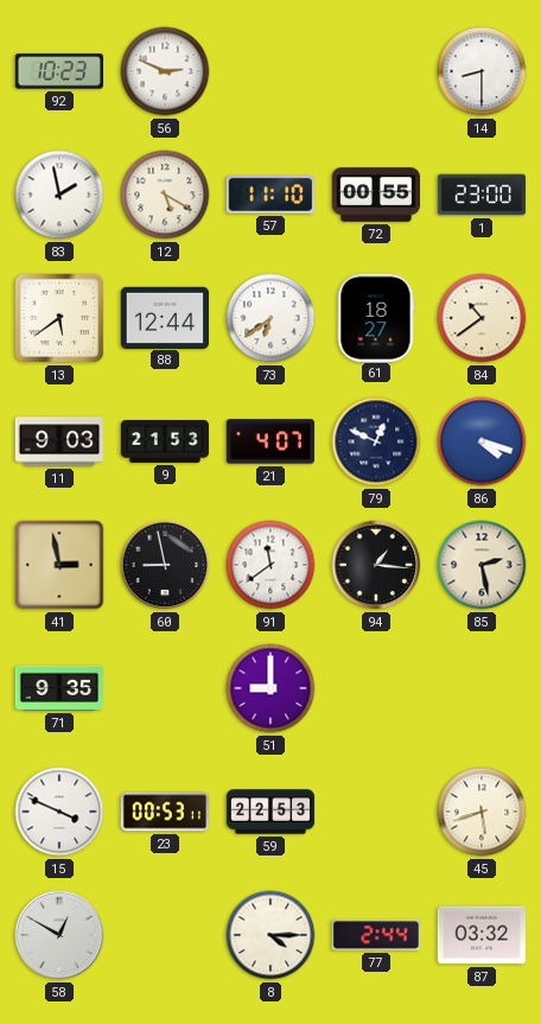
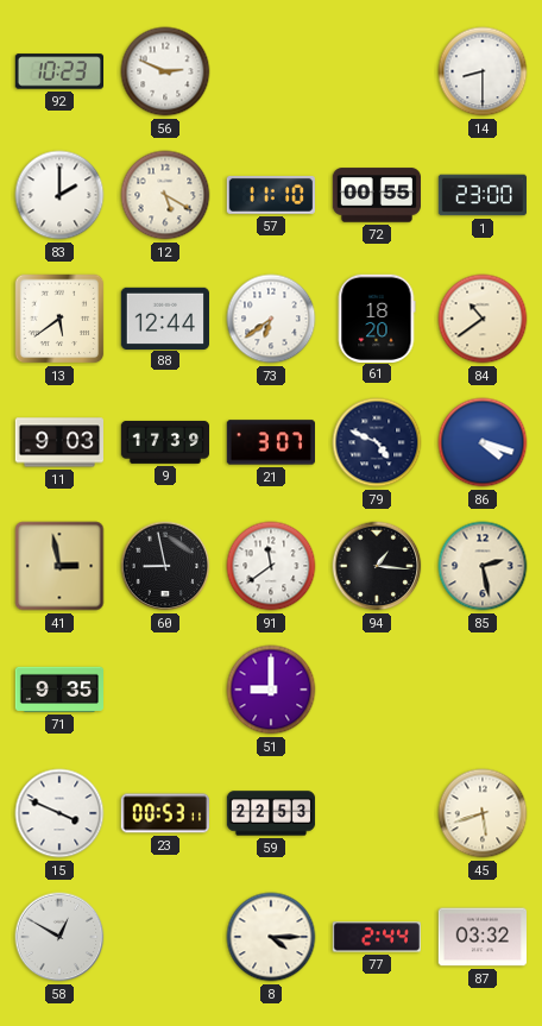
83: 1:58 -> 2:00
61: 18:27 -> 18:20
9: 21:53 -> 17:39
21: 4:07 -> 3:07
79: 12:49 -> 4:49
